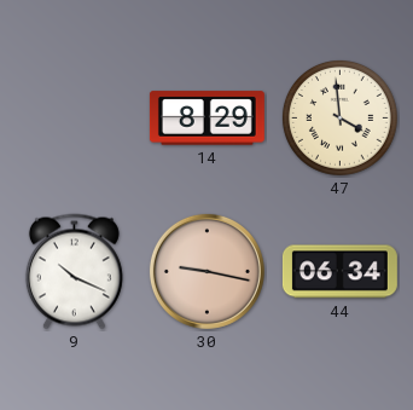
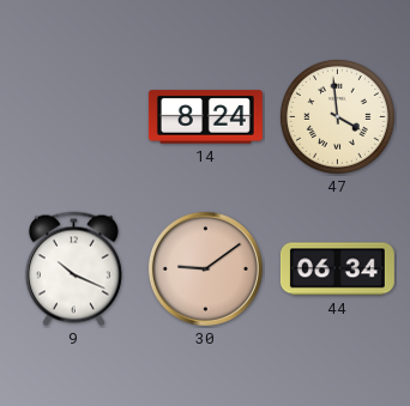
14: 8:29 -> 8:24
30: 9:17 -> 9:09
